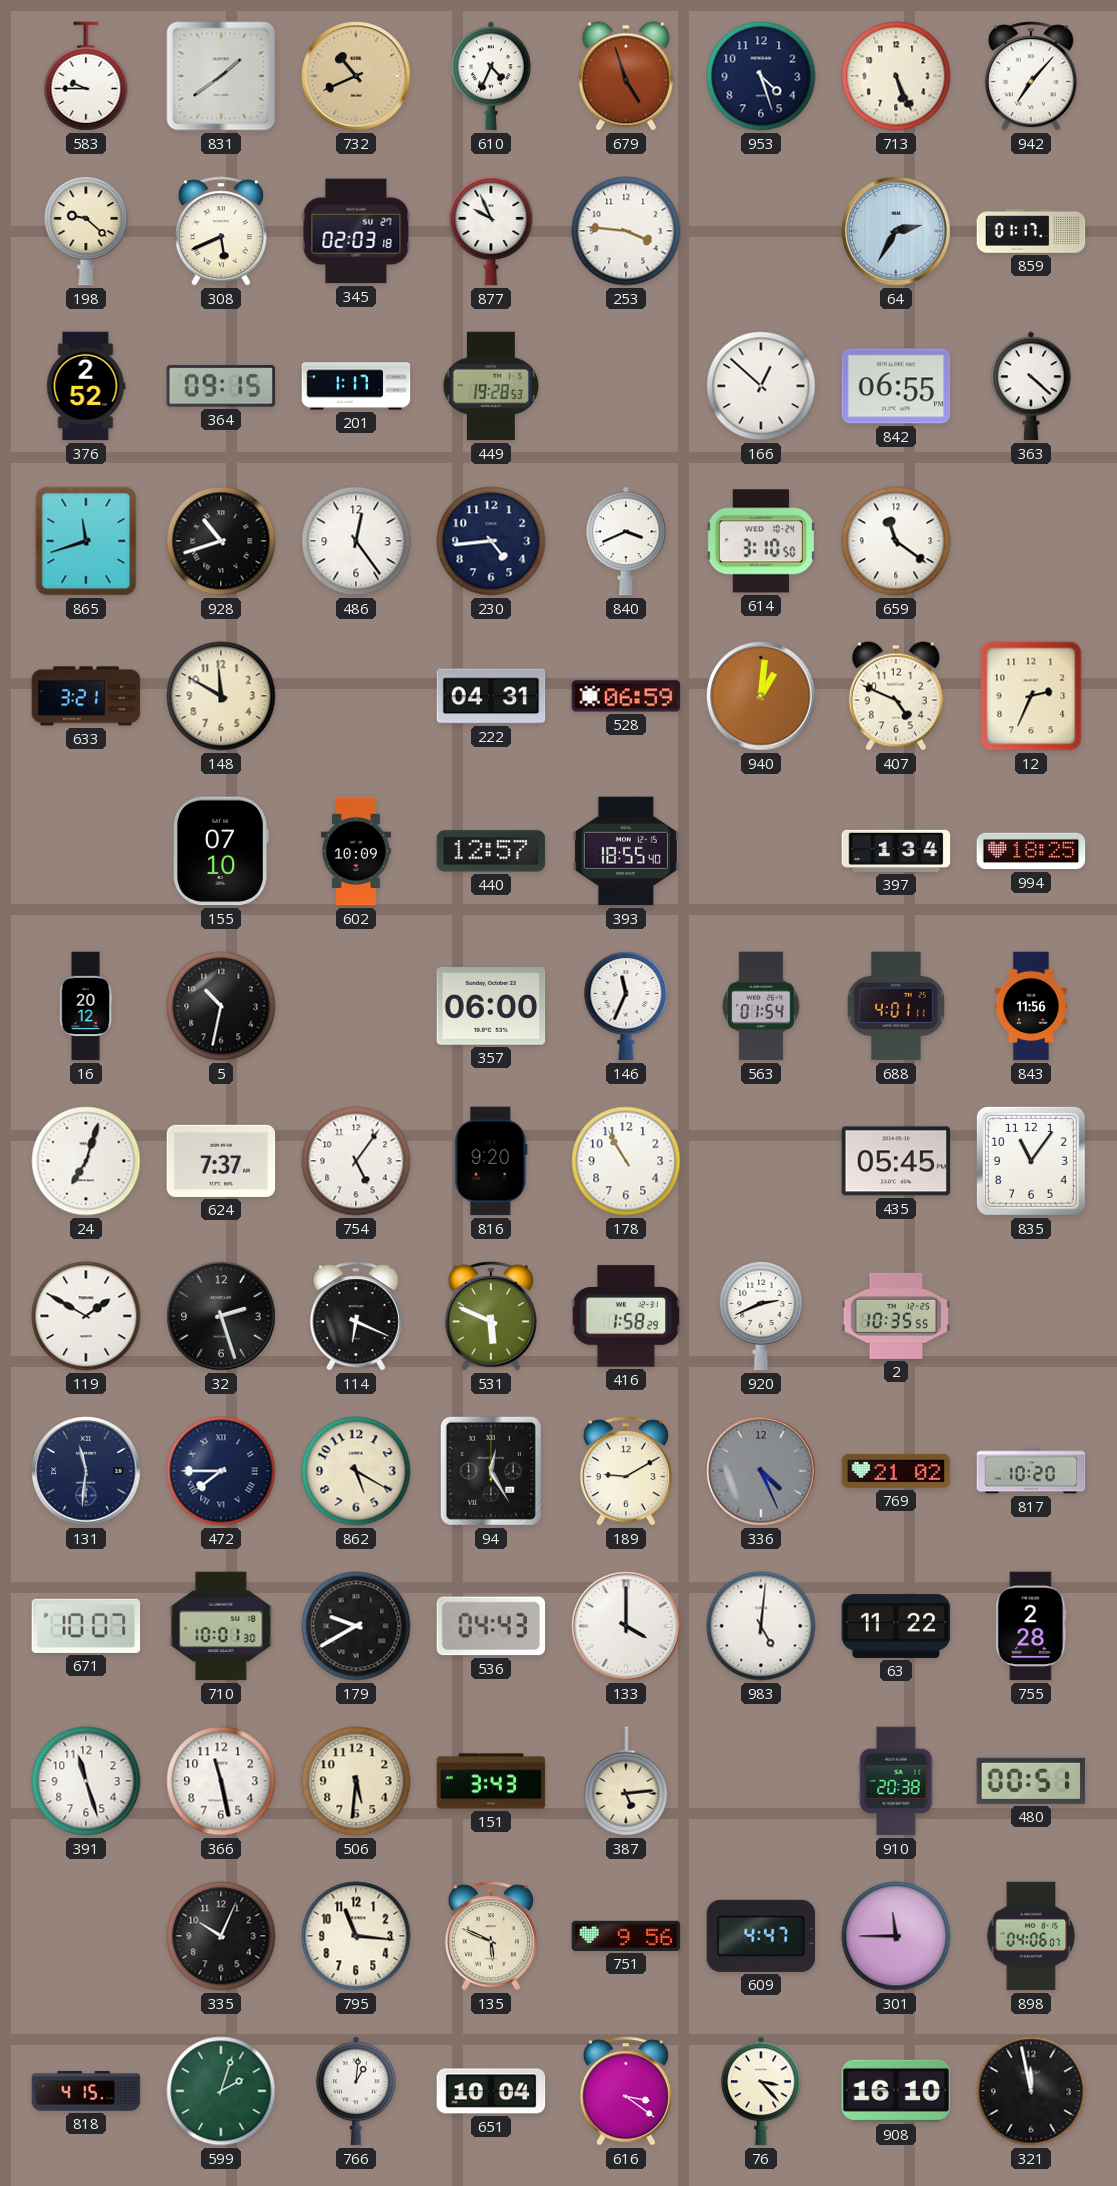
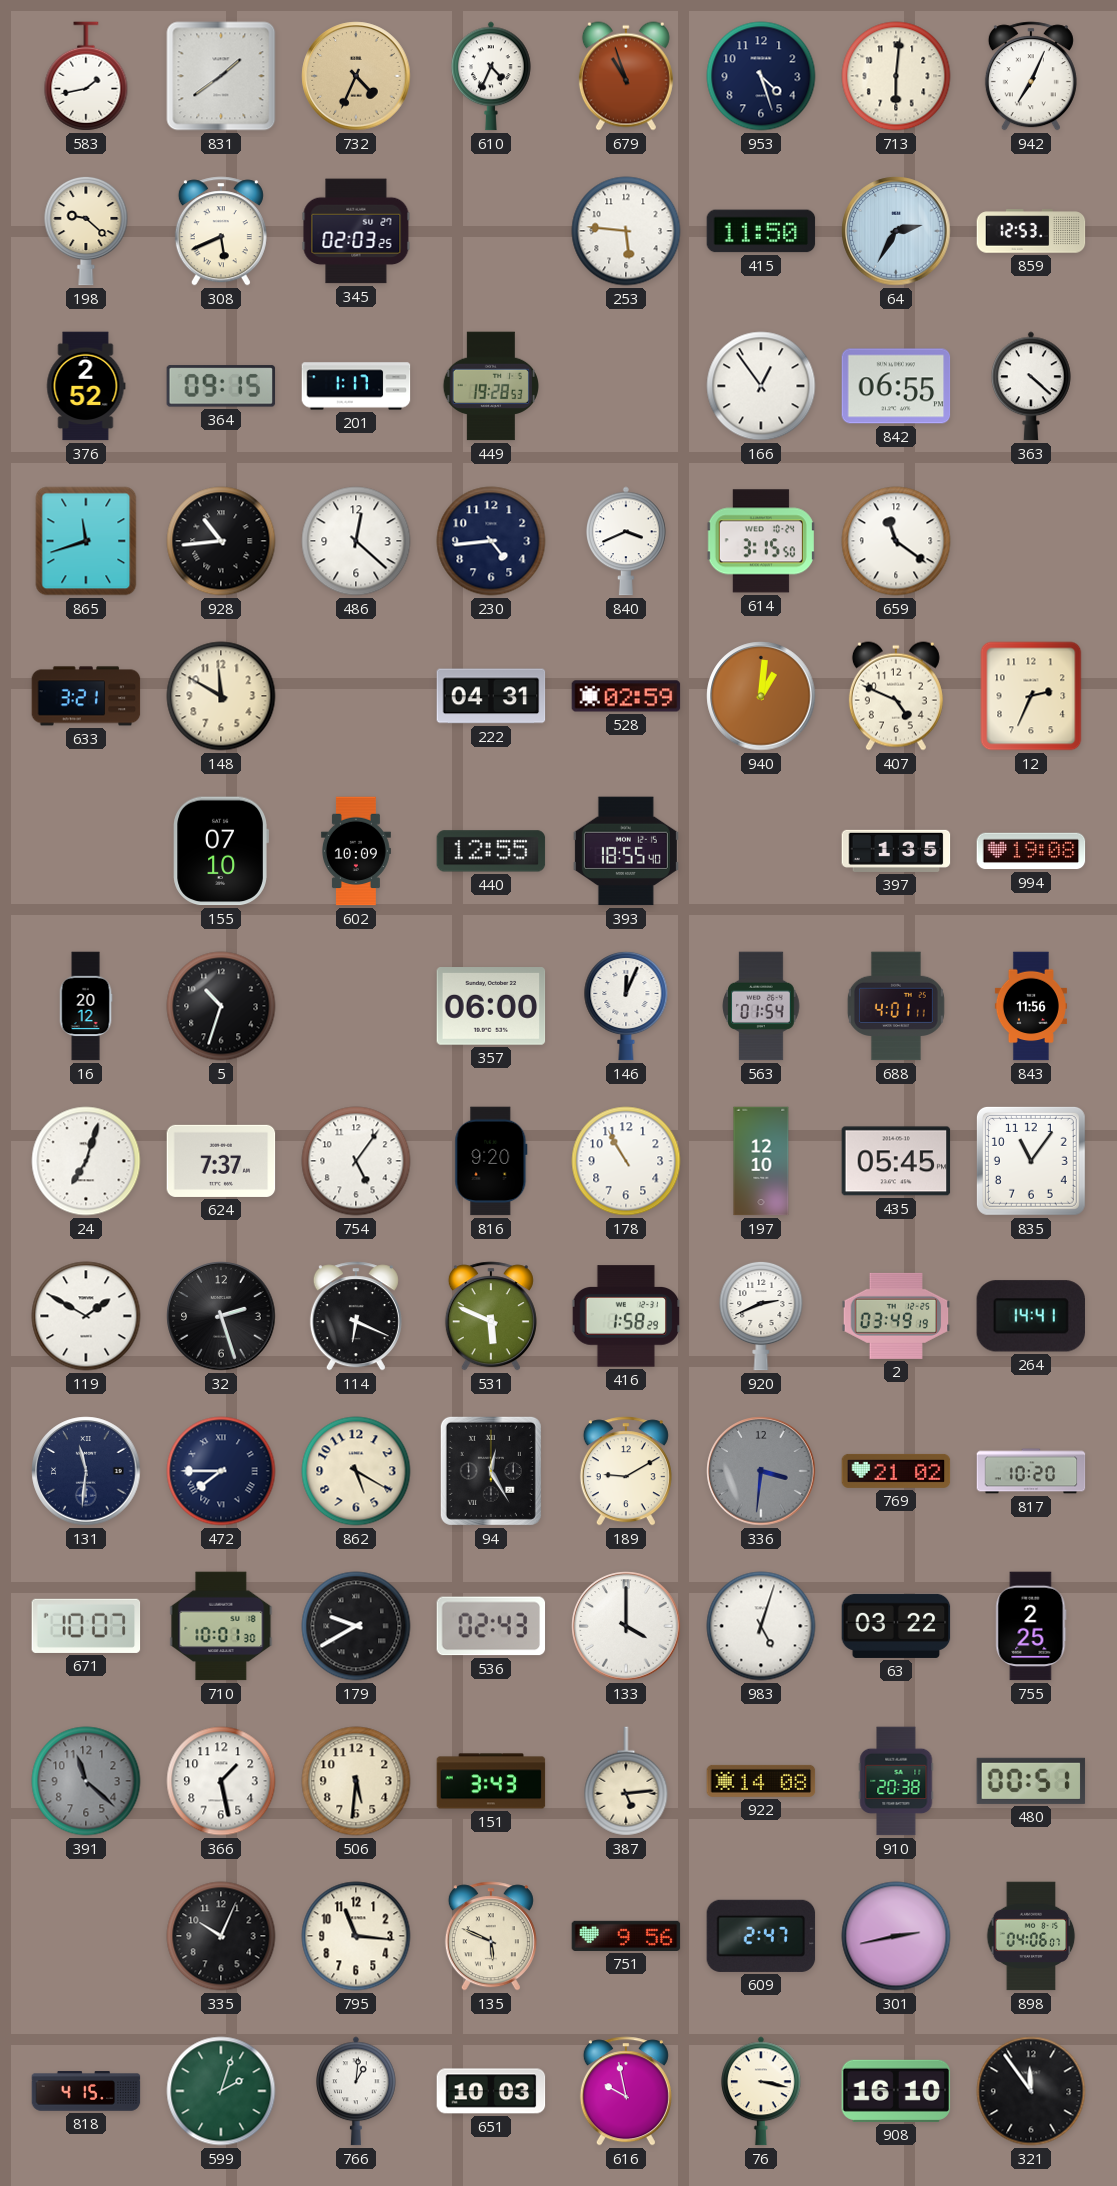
583: 9:45 -> 1:43
732: 10:41 -> 4:34
679: 4:57 -> 10:57
713: 5:26 -> 6:01
942: 7:07 -> 7:04
345: 02:03:18 -> 02:03:25
877: 9:56 -> none
253: 3:46 -> 5:46
415: none -> 11:50
859: 01:17 -> 12:53
166: 12:52 -> 12:54
928: 10:42 -> 10:44
486: 12:24 -> 12:22
614: 3:10 -> 3:15
528: 06:59 -> 02:59
440: 12:57 -> 12:55
397: 1:34 -> 1:35
994: 18:25 -> 19:08
5: 10:32 -> 10:33
146: 11:34 -> 12:04
197: none -> 12:10
2: 10:35 -> 03:49
264: none -> 14:41
336: 4:26 -> 3:31
536: 04:43 -> 02:43
983: 5:01 -> 5:03
63: 11:22 -> 03:22
755: 2:28 -> 2:25
391: 11:27 -> 11:22
391 dial: white -> grey
366: 11:28 -> 1:28
922: none -> 14:08
609: 4:47 -> 2:47
301: 11:45 -> 2:43
651: 10:04 -> 10:03
616: 3:21 -> 9:58
76: 3:23 -> 3:17
321: 11:58 -> 11:54
